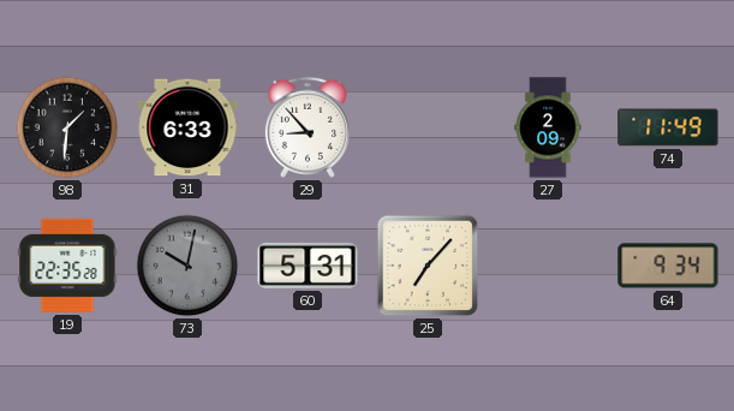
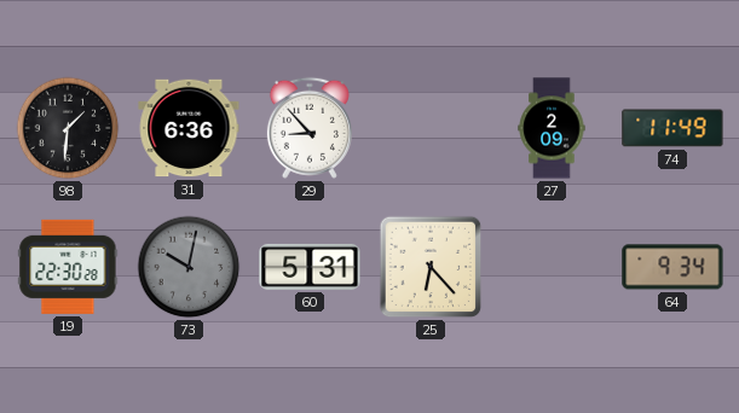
31: 6:33 -> 6:36
19: 22:35 -> 22:30
25: 7:07 -> 6:23
